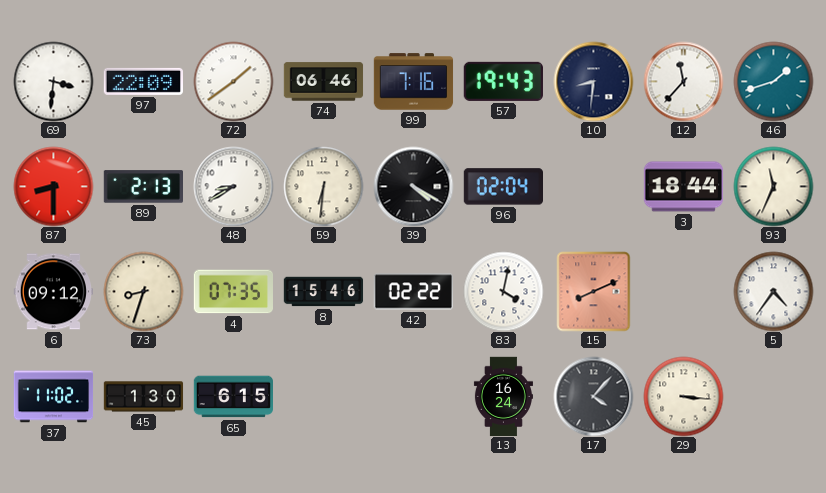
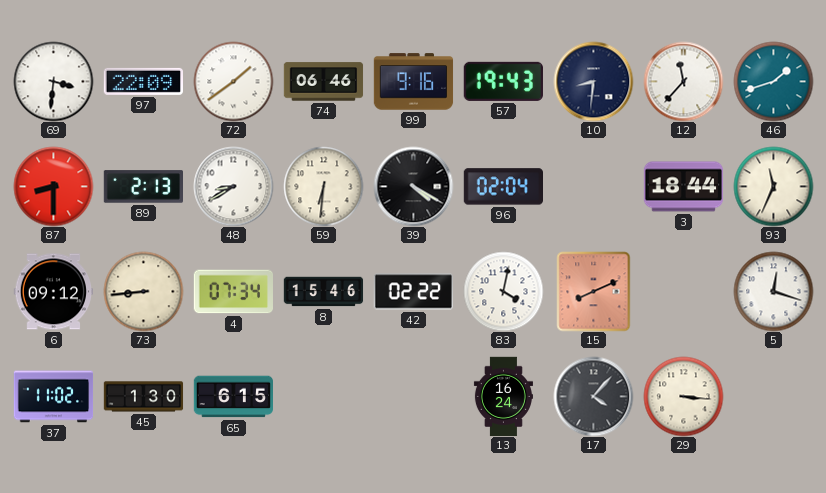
99: 7:16 -> 9:16
73: 8:33 -> 8:44
4: 07:35 -> 07:34
5: 4:36 -> 12:18
